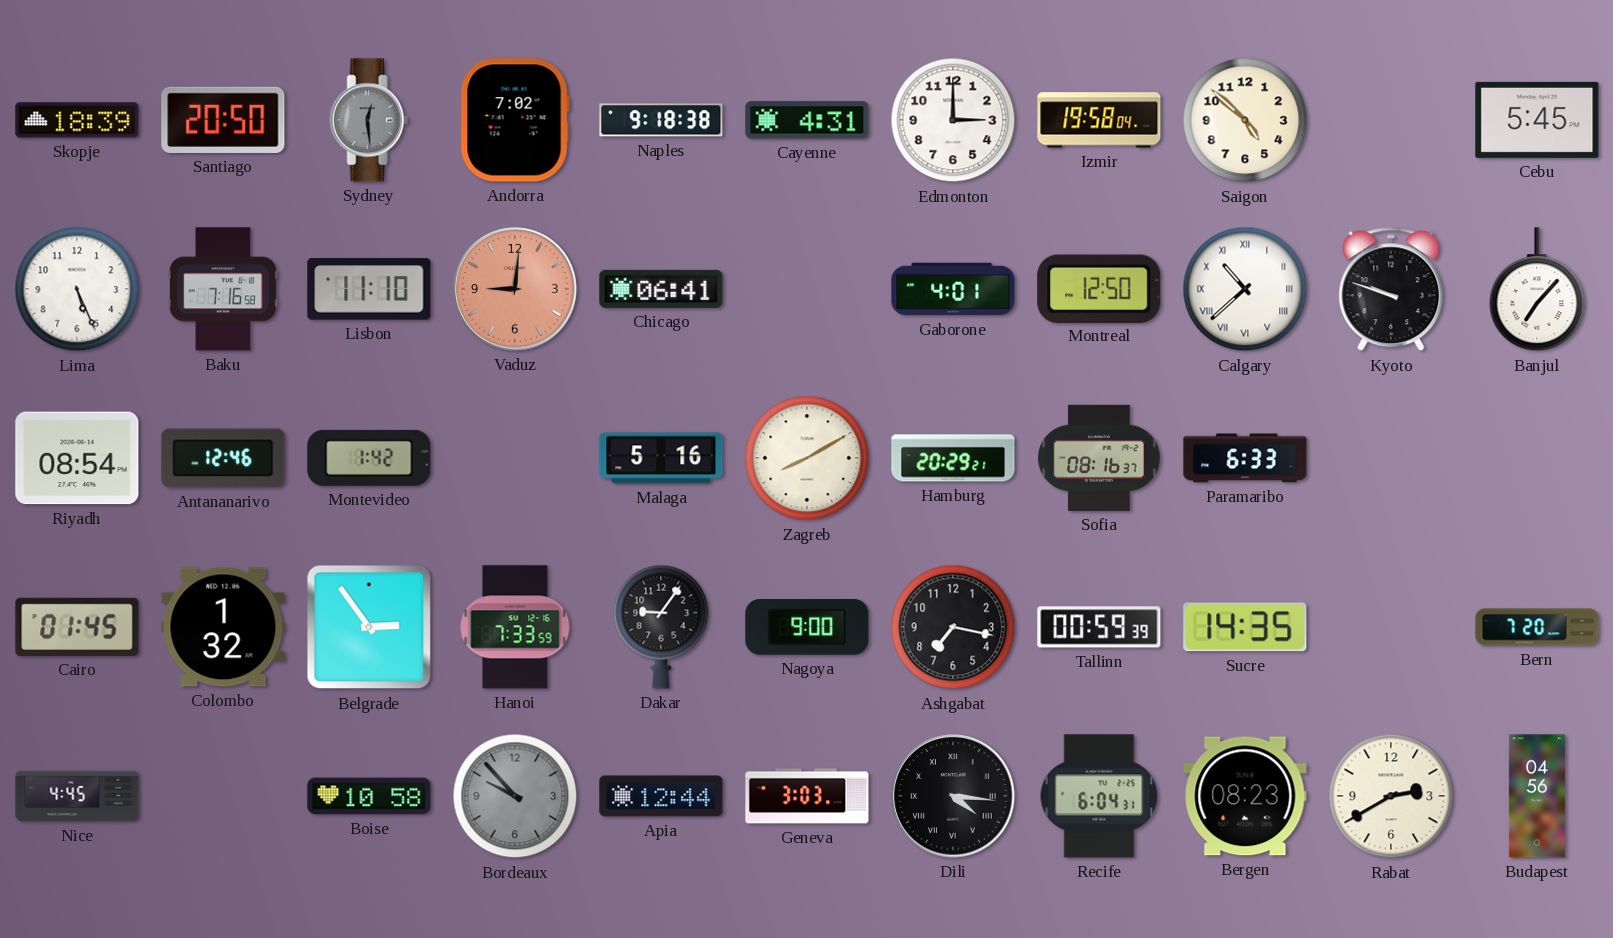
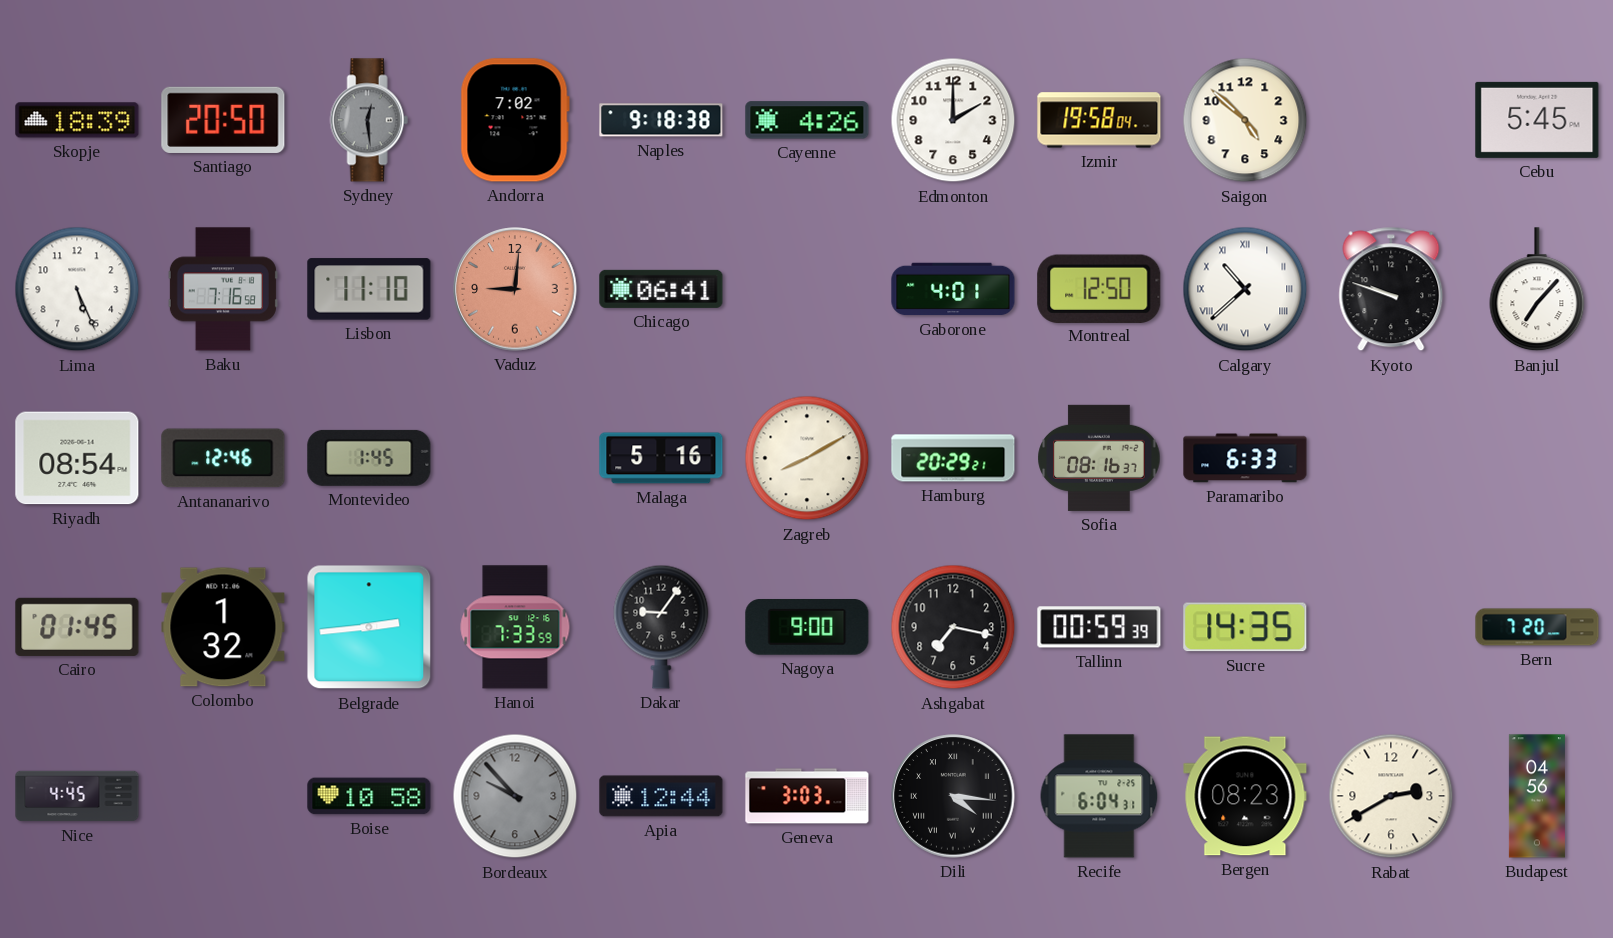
Cayenne: 4:31 -> 4:26
Edmonton: 3:00 -> 2:00
Montevideo: 1:42 -> 1:45
Belgrade: 2:54 -> 2:44
